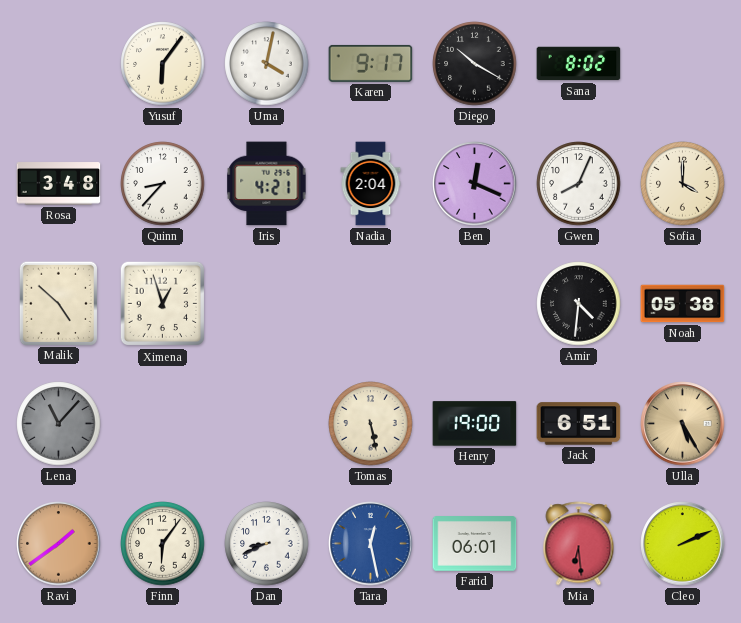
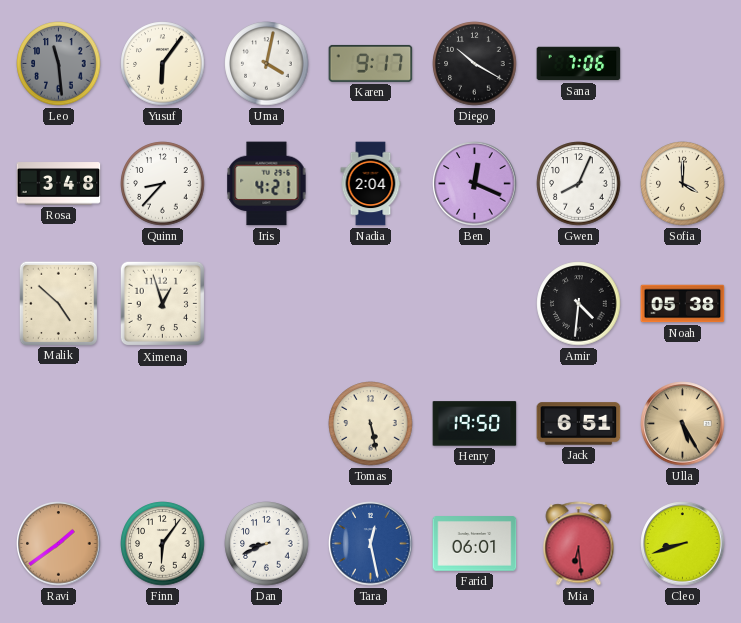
Leo: none -> 11:29
Sana: 8:02 -> 7:06
Lena: 11:07 -> none
Henry: 19:00 -> 19:50
Cleo: 2:11 -> 8:42
